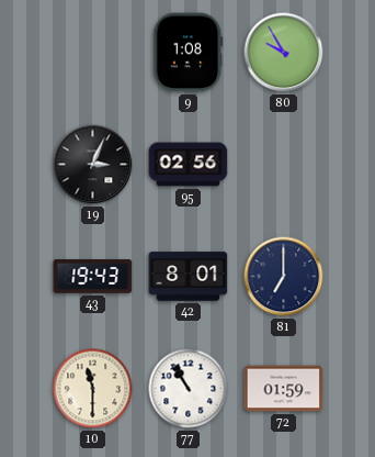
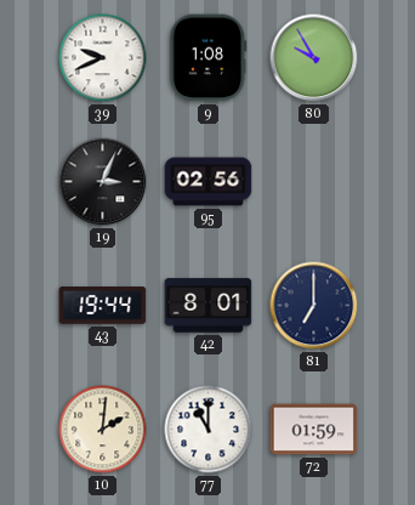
39: none -> 9:41
43: 19:43 -> 19:44
10: 11:30 -> 2:01
77: 10:55 -> 11:00
